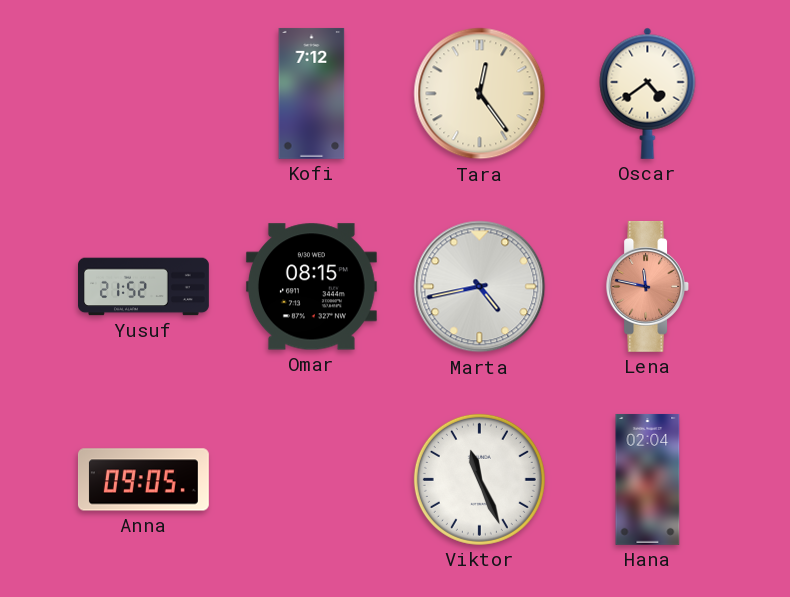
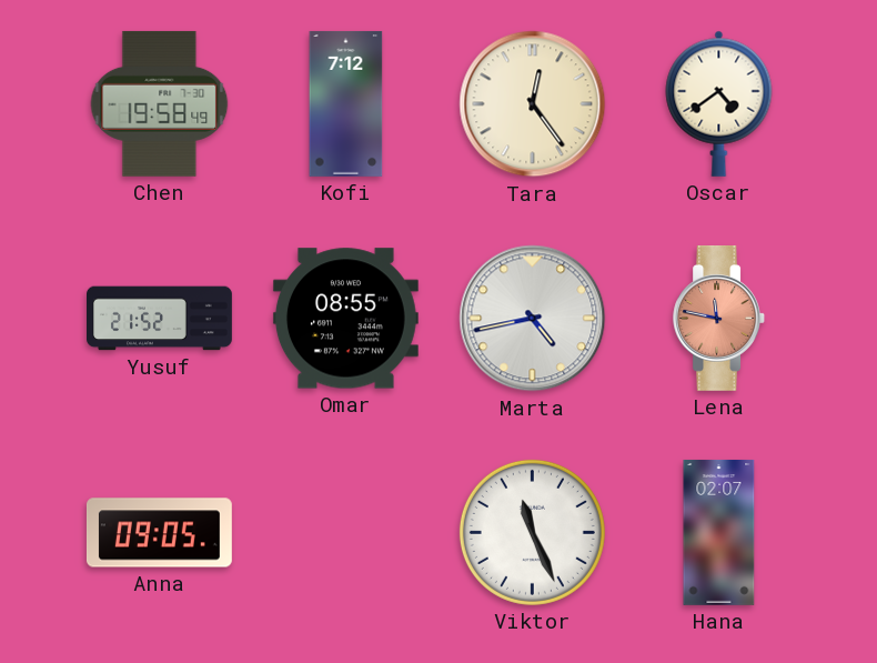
Chen: none -> 19:58
Omar: 08:15 -> 08:55
Hana: 02:04 -> 02:07
